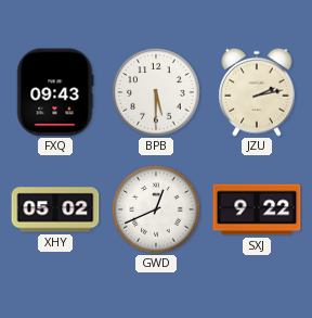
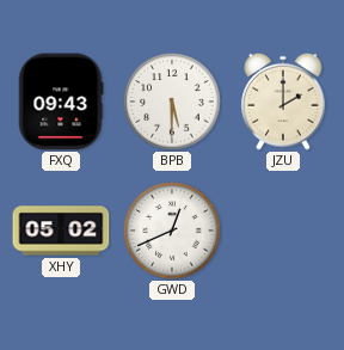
JZU: 2:13 -> 2:00
SXJ: 9:22 -> none
